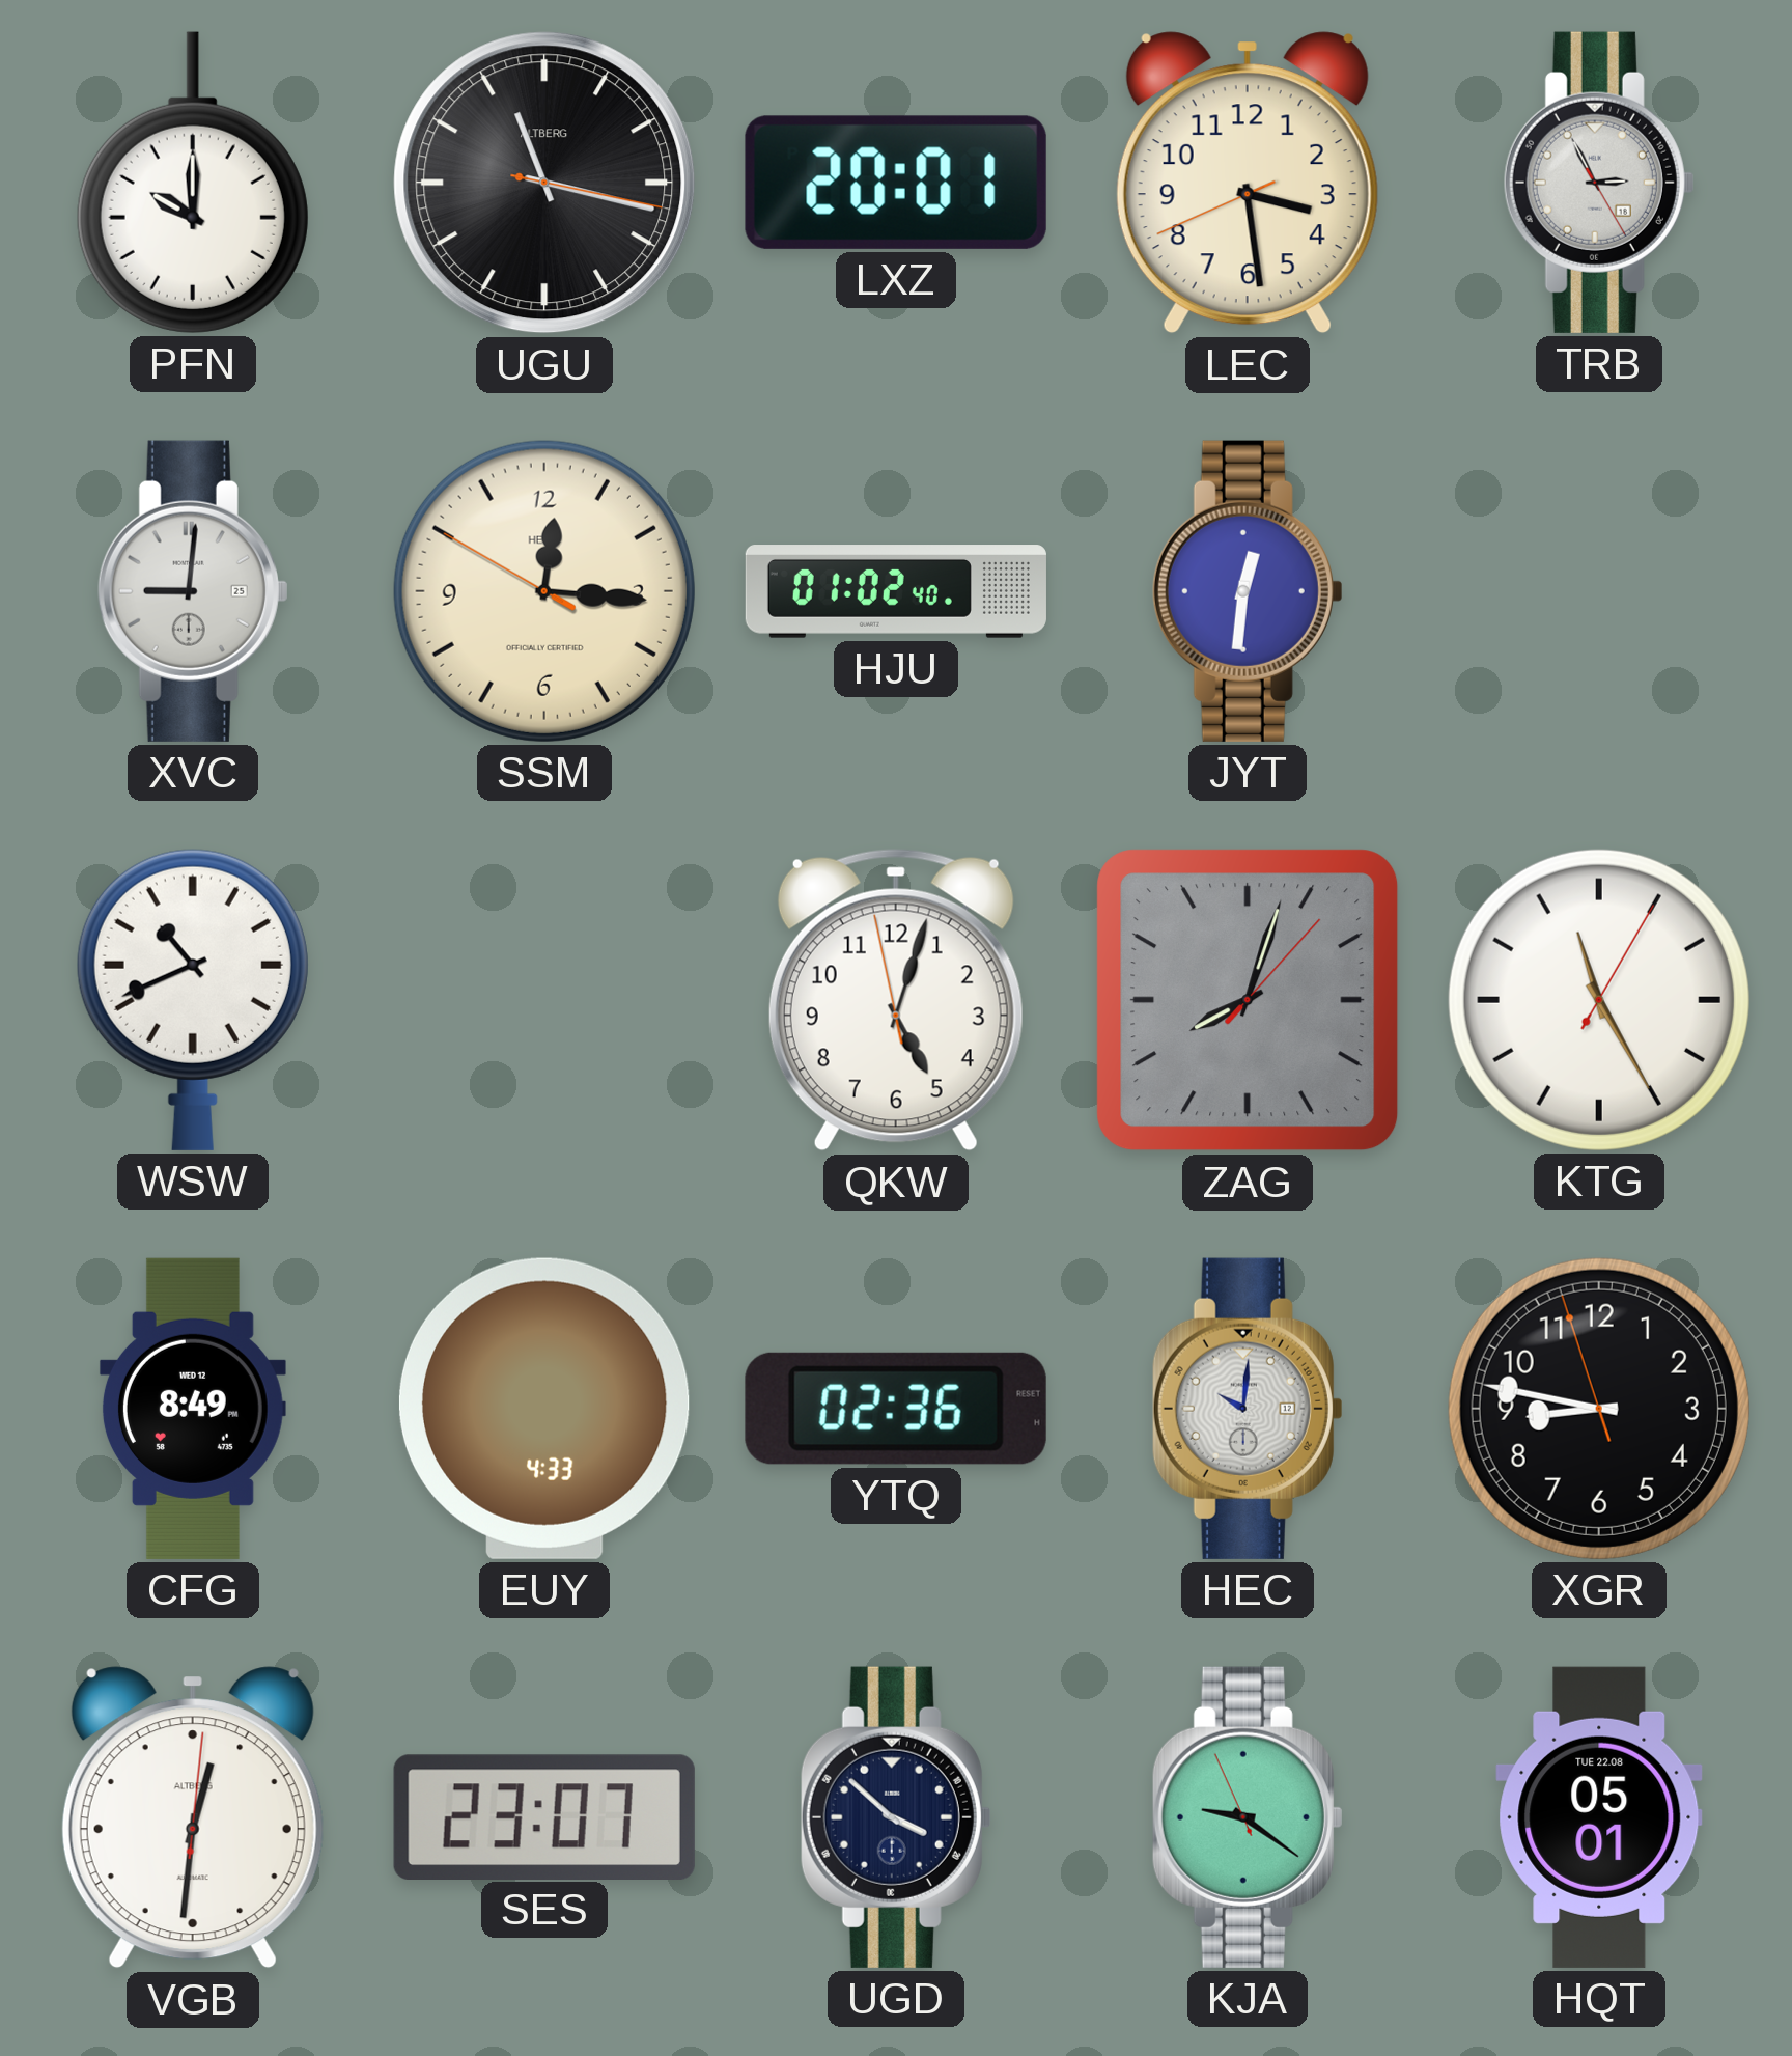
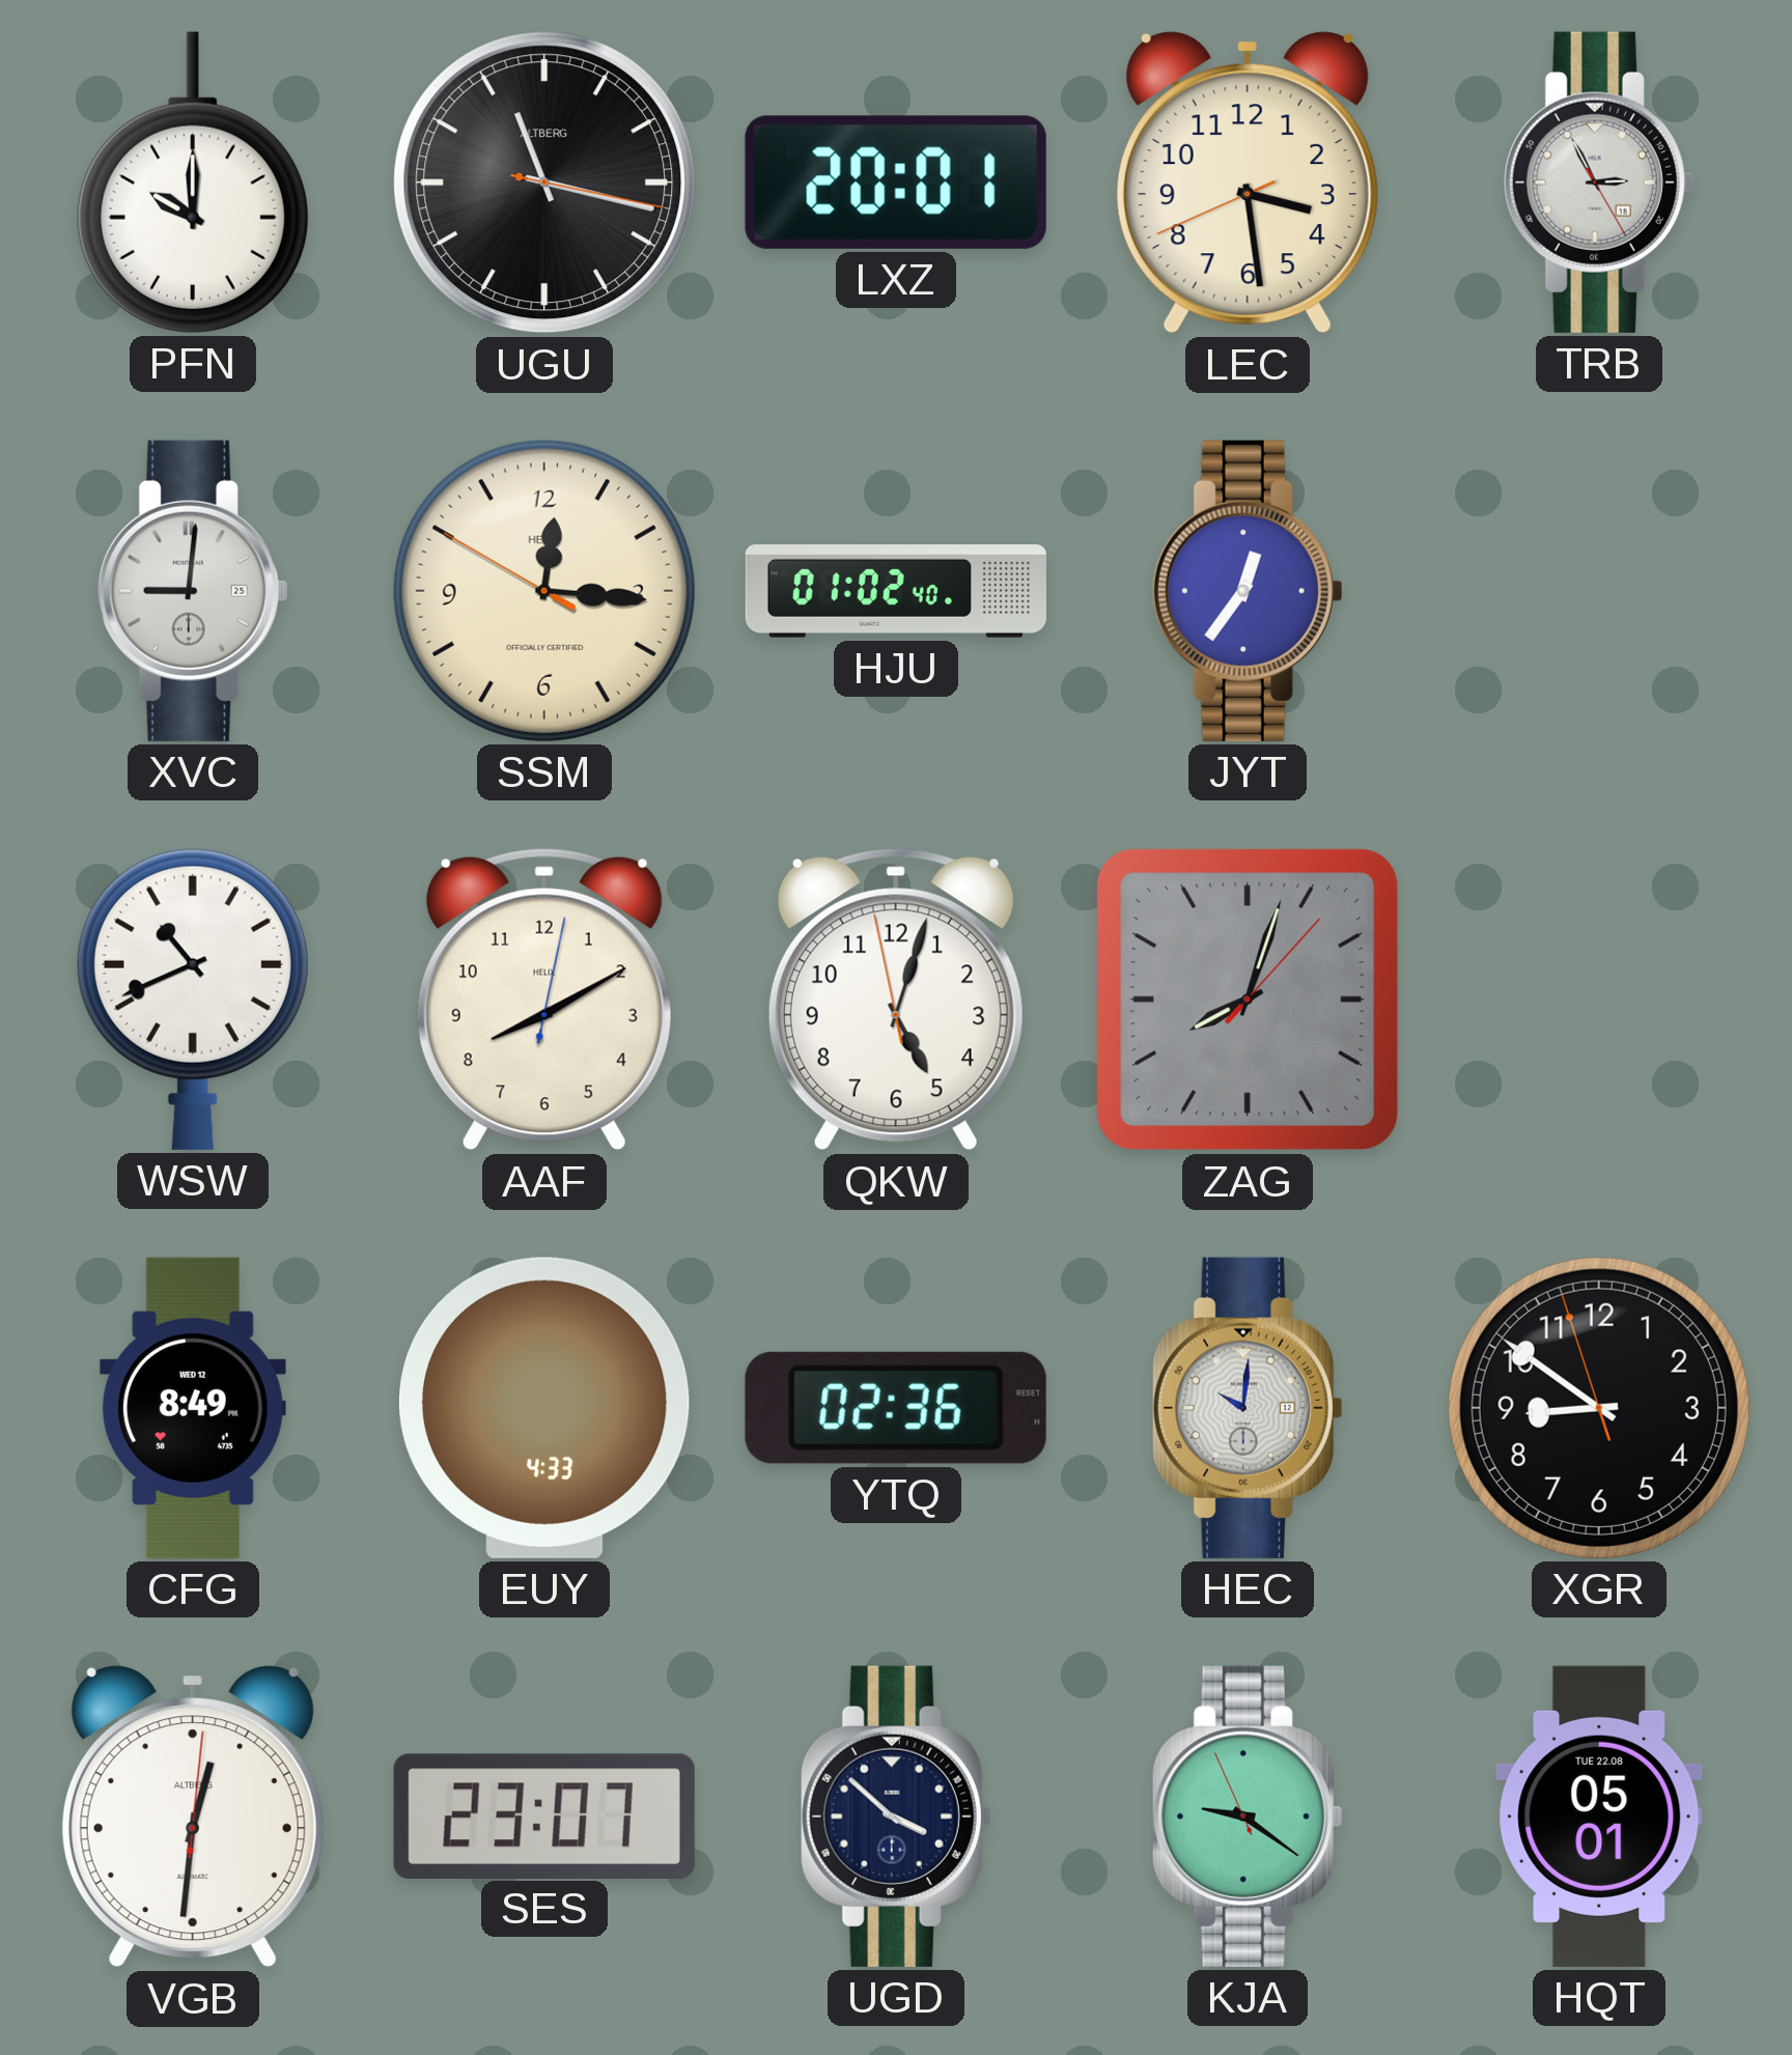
JYT: 12:31 -> 12:36
AAF: none -> 8:10
KTG: 11:25 -> none
XGR: 8:46 -> 8:50
